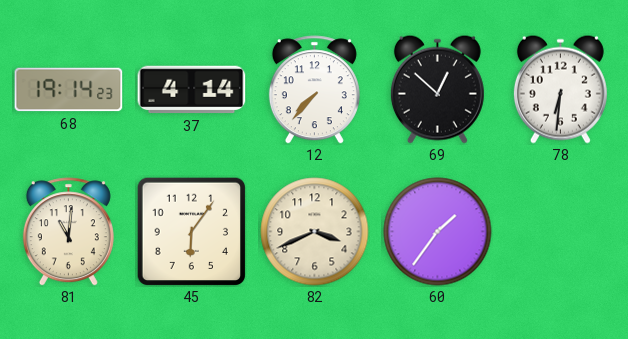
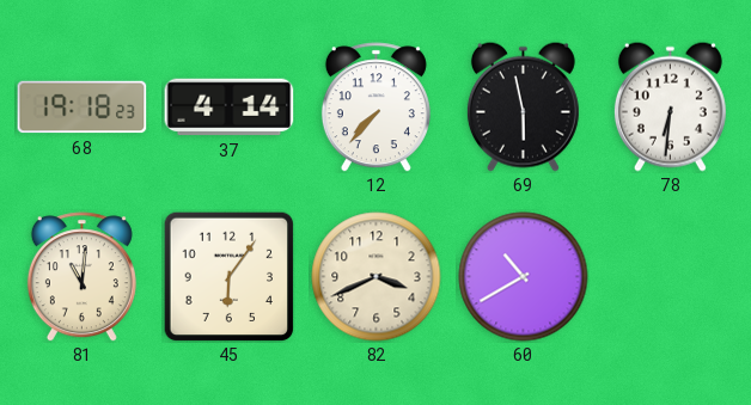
68: 19:14 -> 19:18
69: 12:52 -> 5:58
60: 1:36 -> 10:40
